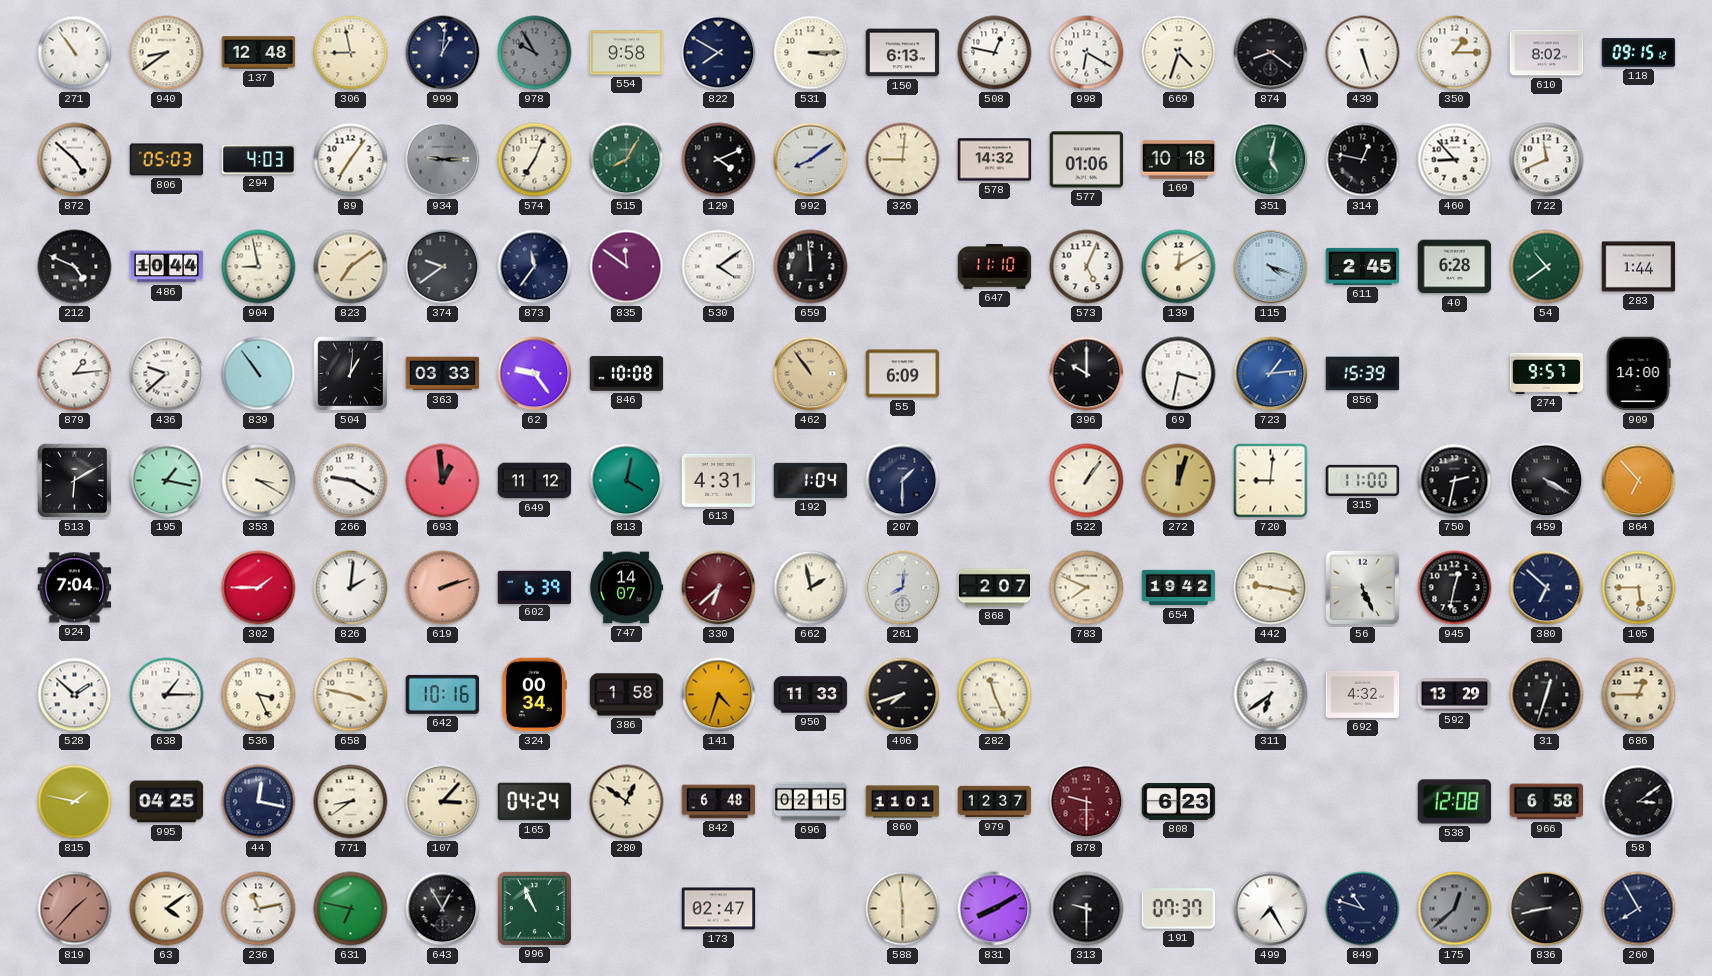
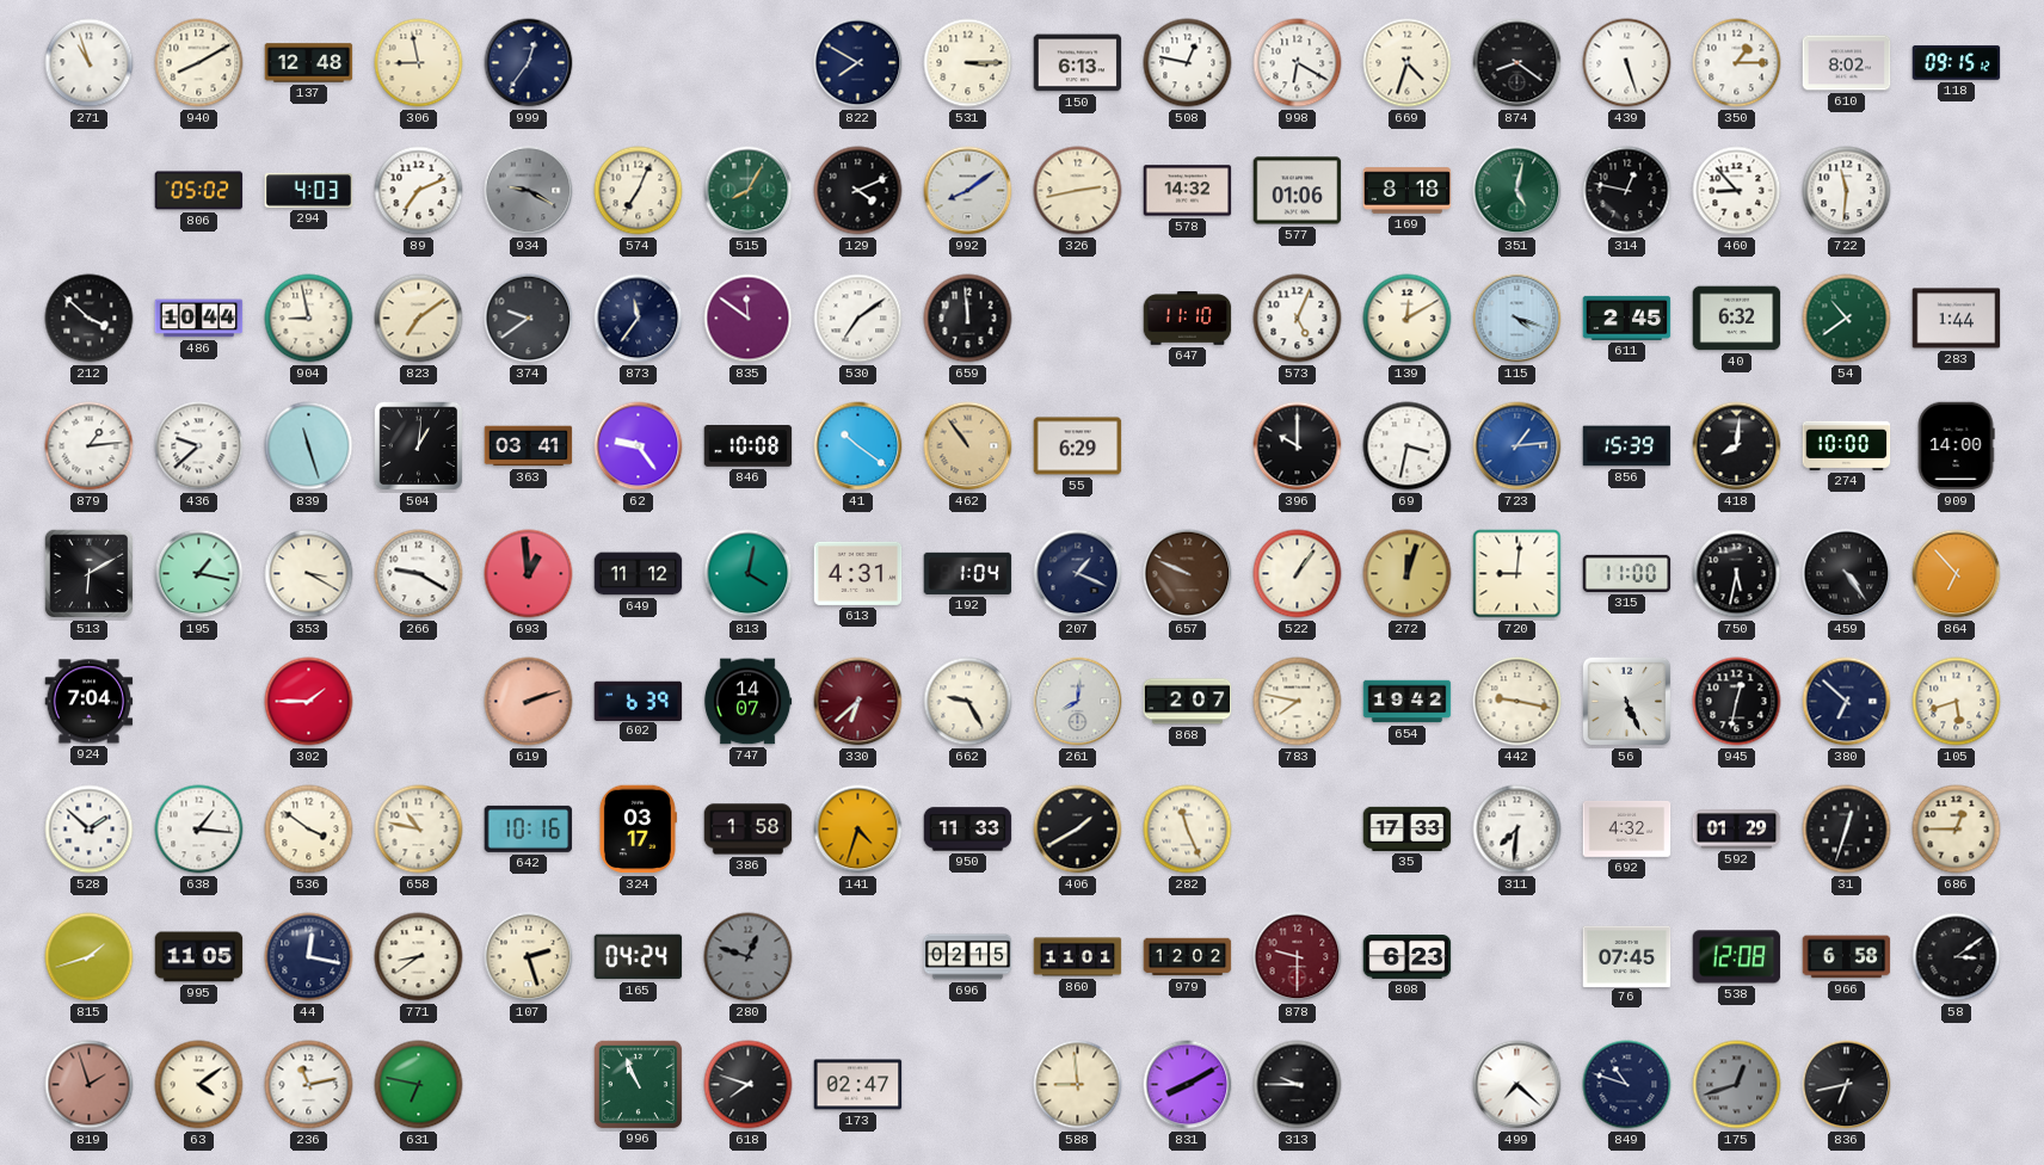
271: 10:54 -> 10:57
940: 8:39 -> 8:10
999: 1:01 -> 12:36
978: 9:55 -> none
554: 9:58 -> none
872: 4:52 -> none
806: 05:03 -> 05:02
89: 7:06 -> 7:11
934: 9:15 -> 9:20
326: 9:01 -> 2:43
169: 10:18 -> 8:18
722: 11:41 -> 11:31
212: 4:49 -> 3:52
530: 4:09 -> 7:09
40: 6:28 -> 6:32
839: 10:54 -> 11:27
363: 03:33 -> 03:41
41: none -> 10:21
55: 6:09 -> 6:29
418: none -> 8:01
274: 9:57 -> 10:00
207: 1:30 -> 1:19
657: none -> 9:49
750: 2:32 -> 5:32
459: 4:20 -> 4:24
826: 2:01 -> none
662: 1:58 -> 9:25
783: 7:49 -> 7:47
105: 5:45 -> 5:42
638: 1:15 -> 1:16
536: 3:26 -> 3:51
658: 3:47 -> 10:47
324: 00:34 -> 03:17
406: 7:42 -> 1:40
35: none -> 17:33
311: 6:39 -> 7:31
592: 13:29 -> 01:29
815: 1:47 -> 1:42
995: 04:25 -> 11:05
107: 3:07 -> 2:27
280: 12:51 -> 12:48
280 dial: cream -> grey
842: 6:48 -> none
979: 12:37 -> 12:02
76: none -> 07:45
819: 1:37 -> 1:57
643: 12:55 -> none
618: none -> 7:48
588: 5:59 -> 8:59
313: 9:30 -> 9:45
191: 07:37 -> none
499: 7:25 -> 7:22
175: 12:38 -> 12:42
836: 8:43 -> 6:43
260: 7:55 -> none
